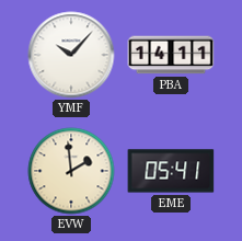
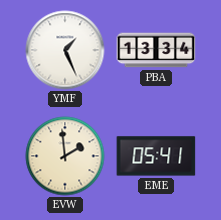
YMF: 10:07 -> 1:26
PBA: 14:11 -> 13:34
